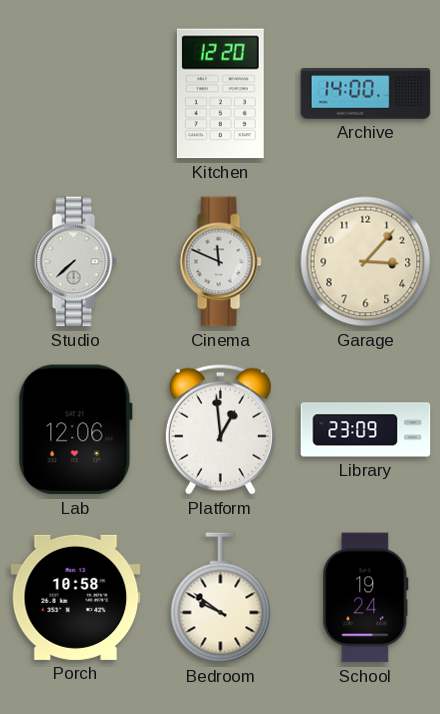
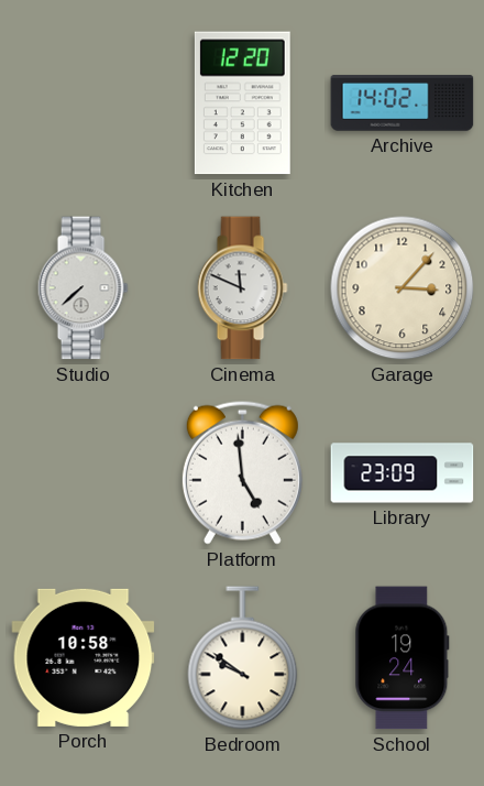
Archive: 14:00 -> 14:02
Lab: 12:06 -> none
Platform: 12:59 -> 4:59
